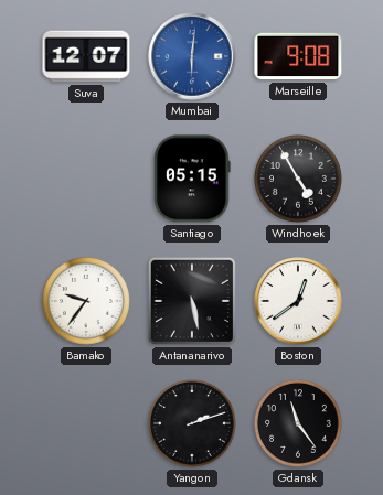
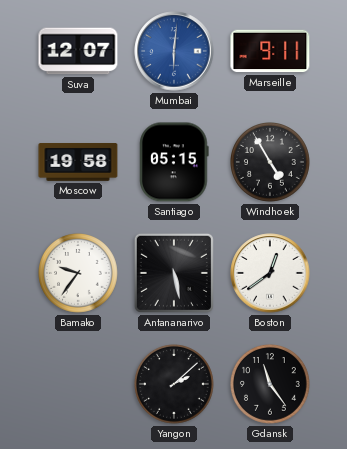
Marseille: 9:08 -> 9:11
Moscow: none -> 19:58
Yangon: 2:12 -> 2:08
